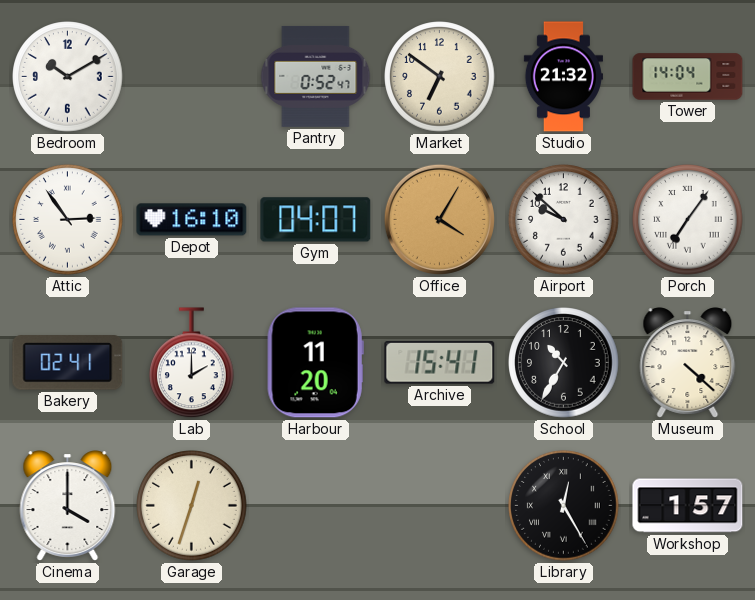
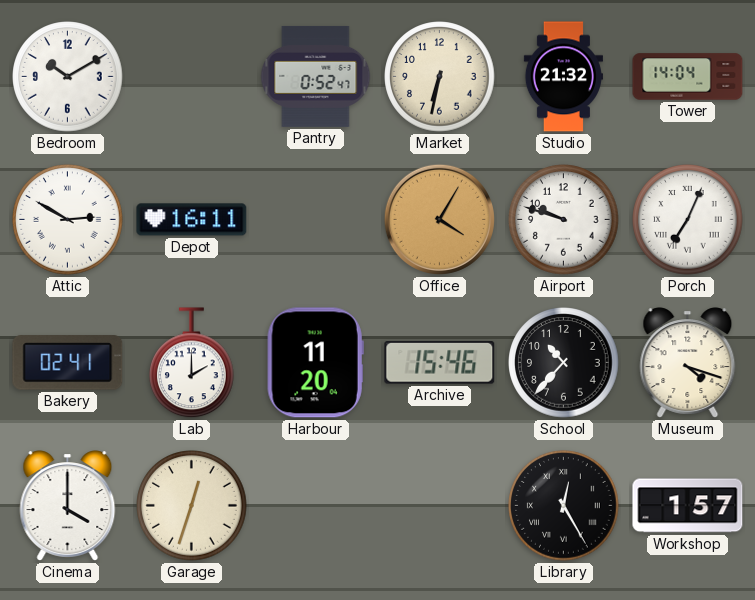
Market: 6:51 -> 6:32
Attic: 2:54 -> 2:50
Depot: 16:10 -> 16:11
Gym: 04:07 -> none
Airport: 9:52 -> 9:48
Porch: 7:06 -> 7:04
Archive: 15:41 -> 15:46
School: 10:35 -> 10:37
Museum: 4:22 -> 4:18
